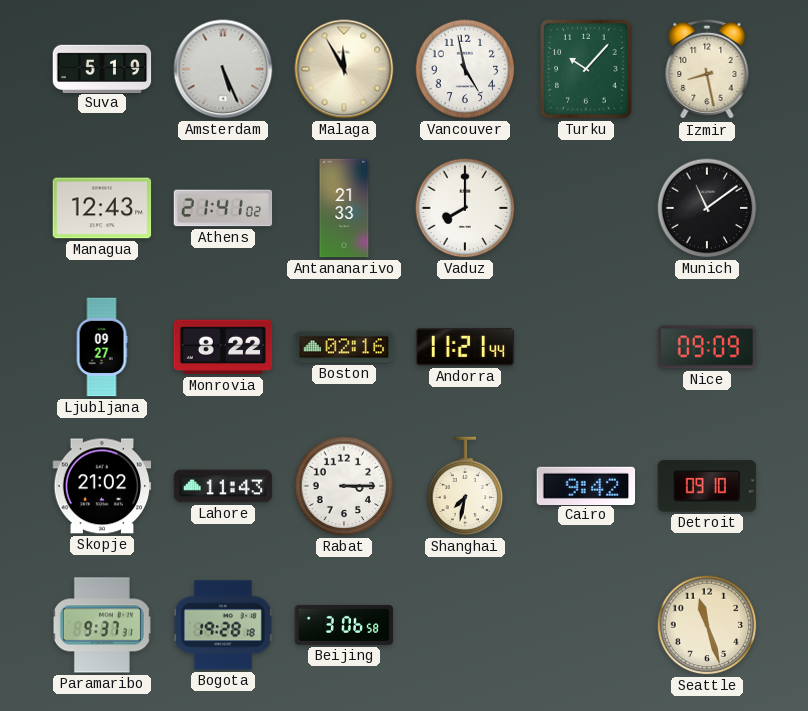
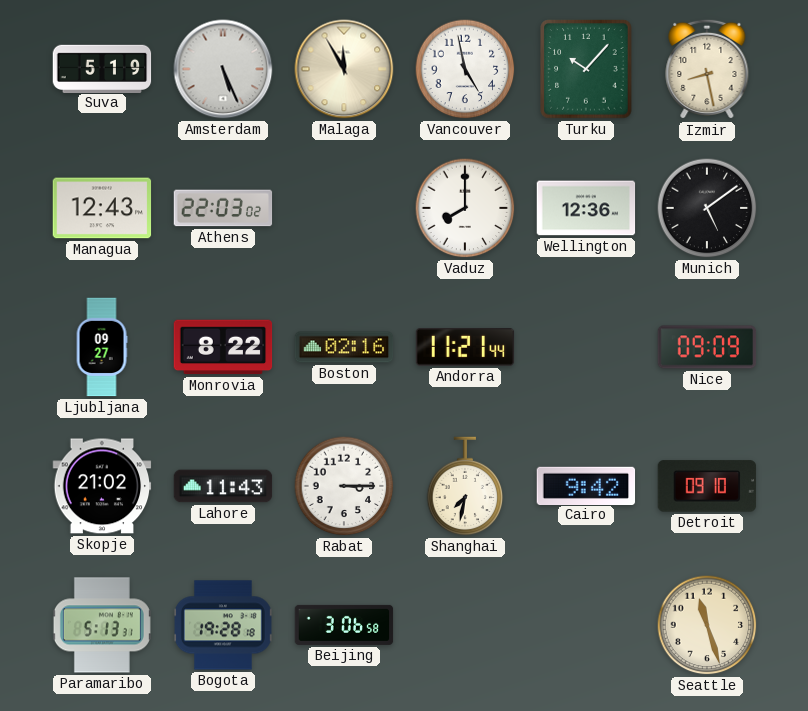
Athens: 21:41 -> 22:03
Antananarivo: 21:33 -> none
Wellington: none -> 12:36
Munich: 11:09 -> 5:09
Paramaribo: 9:37 -> 5:13
